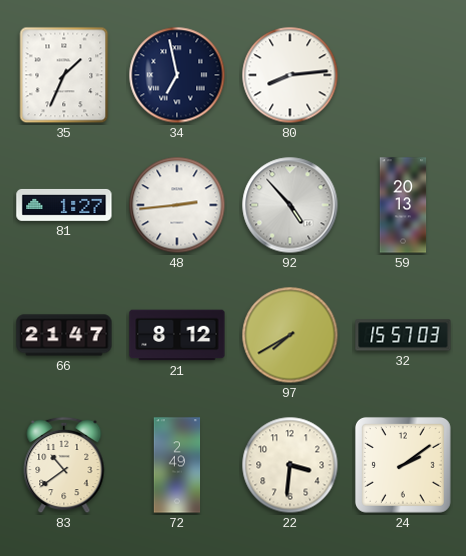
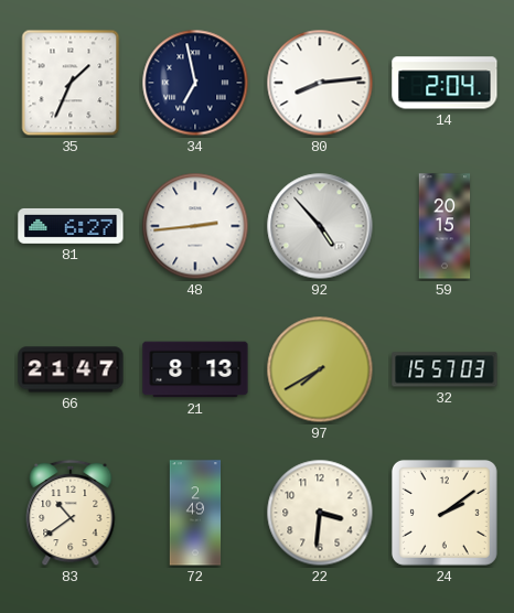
14: none -> 2:04
81: 1:27 -> 6:27
59: 20:13 -> 20:15
21: 8:12 -> 8:13
